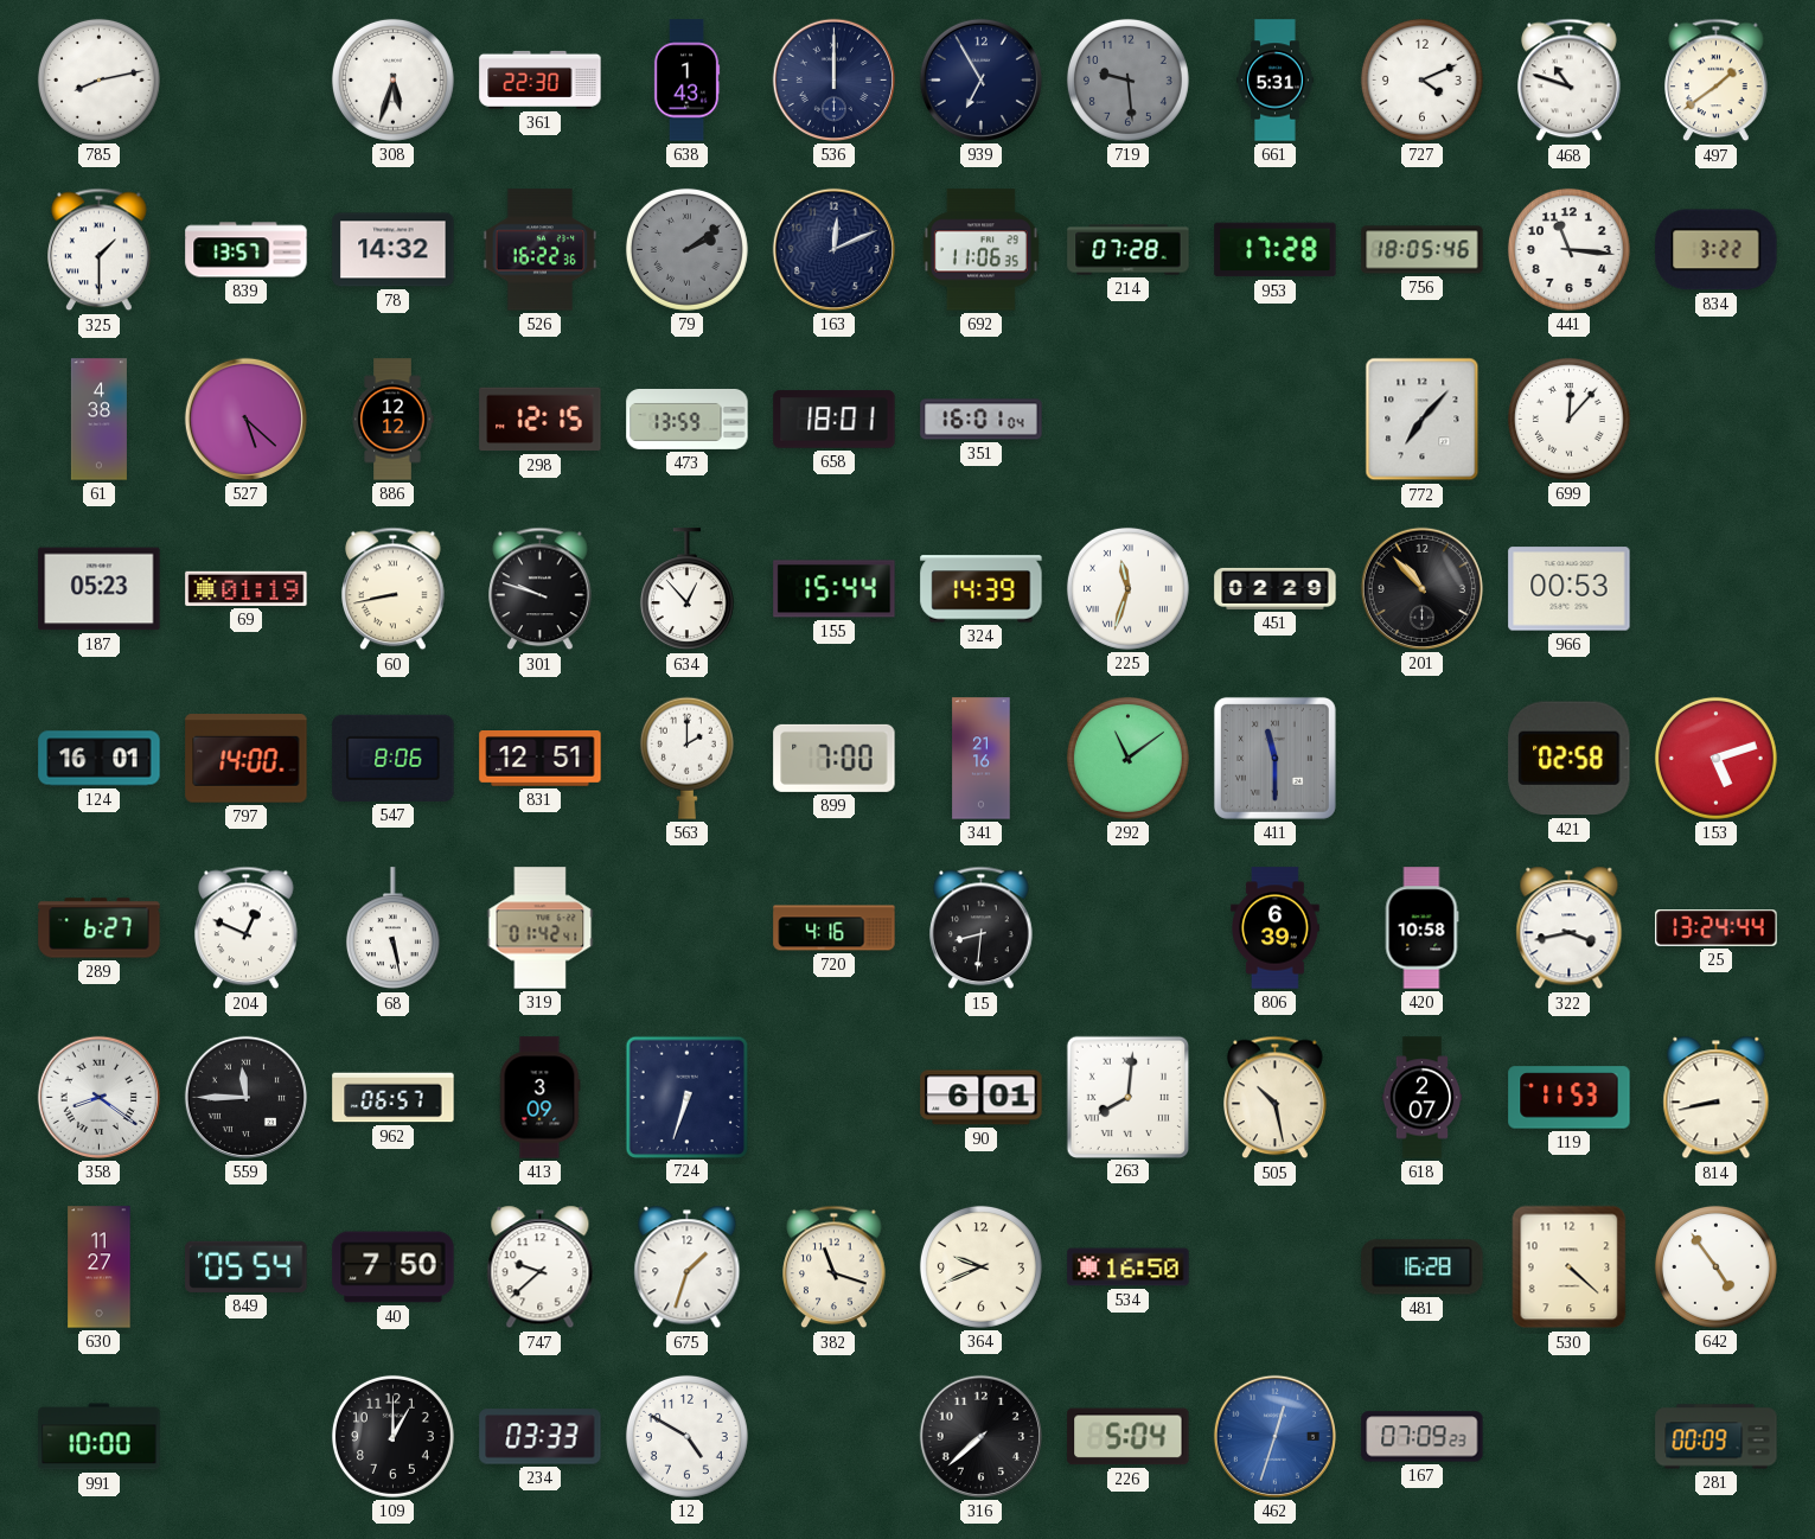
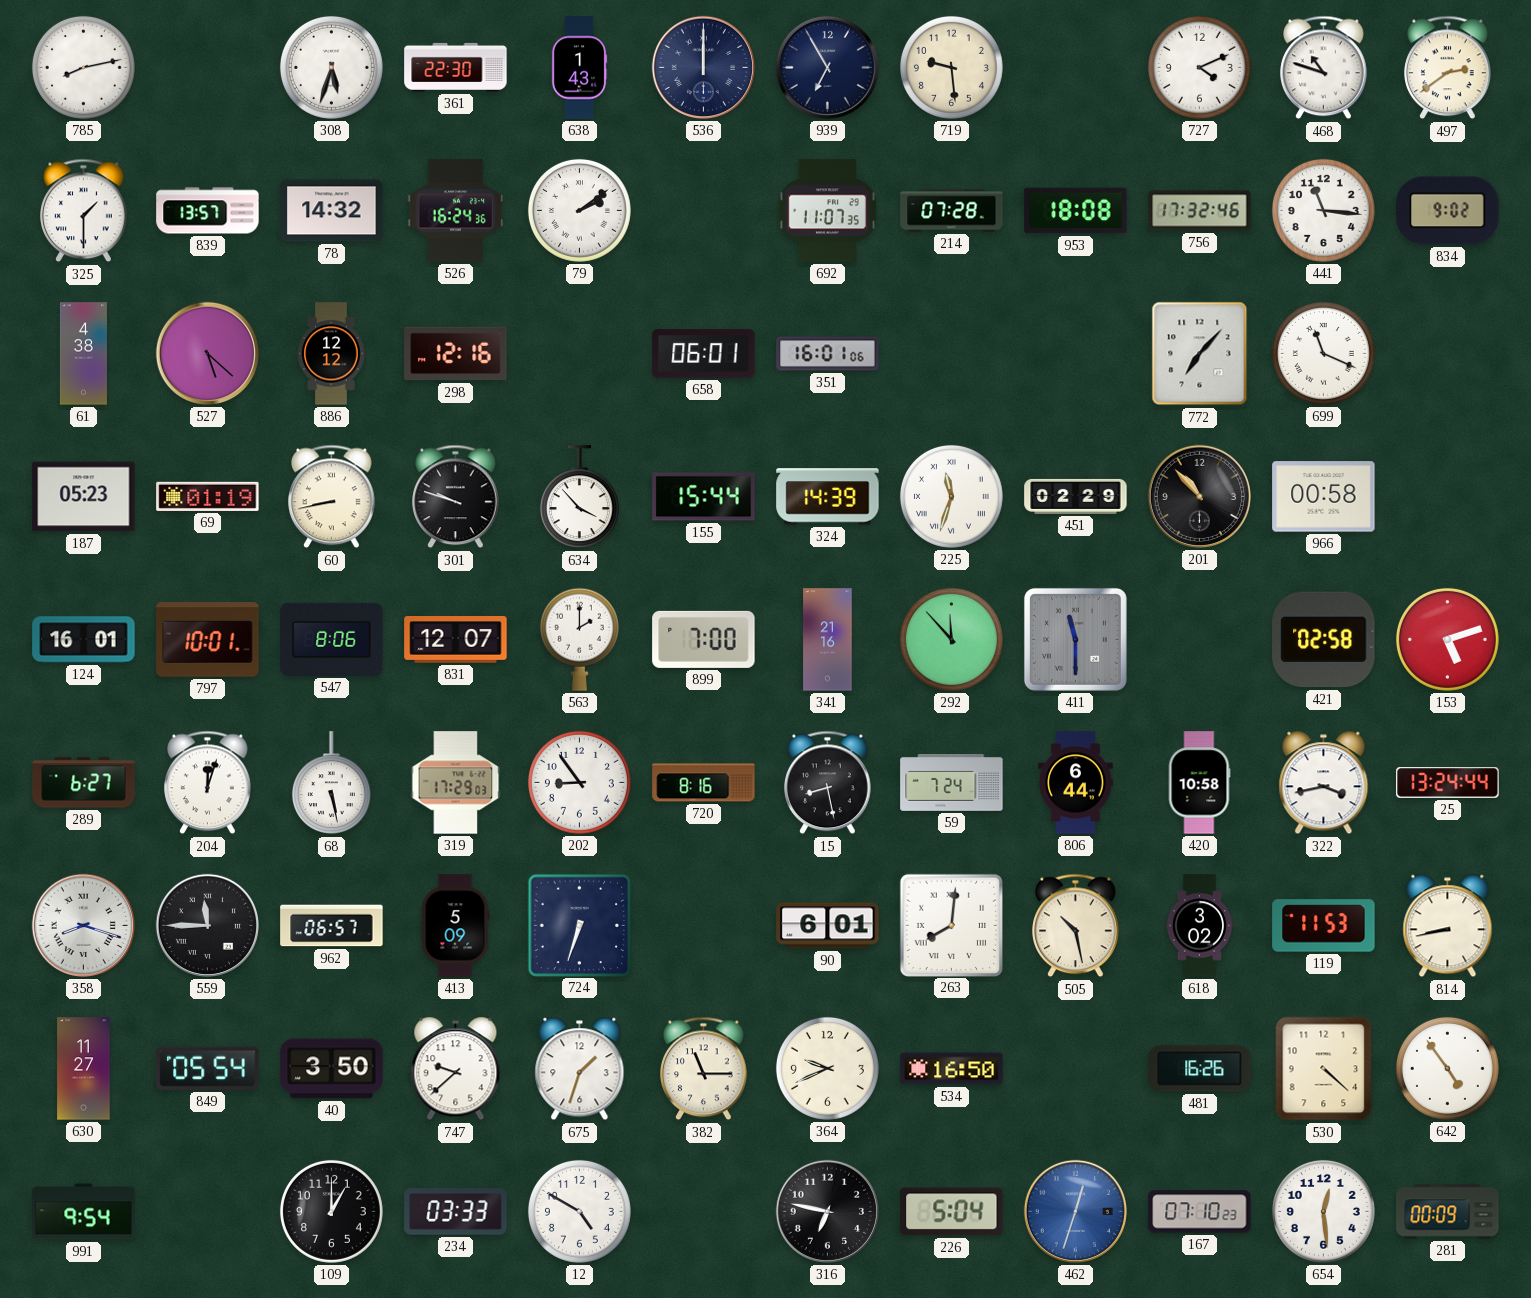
719 dial: grey -> cream
661: 5:31 -> none
497: 1:39 -> 2:39
526: 16:22 -> 16:24
79 dial: grey -> white
163: 12:11 -> none
692: 11:06 -> 11:07
953: 17:28 -> 18:08
756: 18:05 -> 17:32
834: 3:22 -> 9:02
298: 12:15 -> 12:16
473: 13:59 -> none
658: 18:01 -> 06:01
351: 16:01:04 -> 16:01:06
699: 12:07 -> 11:19
634: 12:53 -> 3:53
966: 00:53 -> 00:58
797: 14:00 -> 10:01
831: 12:51 -> 12:07
292: 11:09 -> 11:53
204: 12:49 -> 12:03
319: 01:42 -> 17:29
202: none -> 8:54
720: 4:16 -> 8:16
15: 8:31 -> 8:28
59: none -> 7:24
806: 6:39 -> 6:44
358: 8:21 -> 8:18
413: 3:09 -> 5:09
618: 2:07 -> 3:02
40: 7:50 -> 3:50
382: 11:18 -> 11:15
481: 16:28 -> 16:26
991: 10:00 -> 9:54
316: 7:38 -> 6:47
167: 07:09 -> 07:10
654: none -> 12:29
